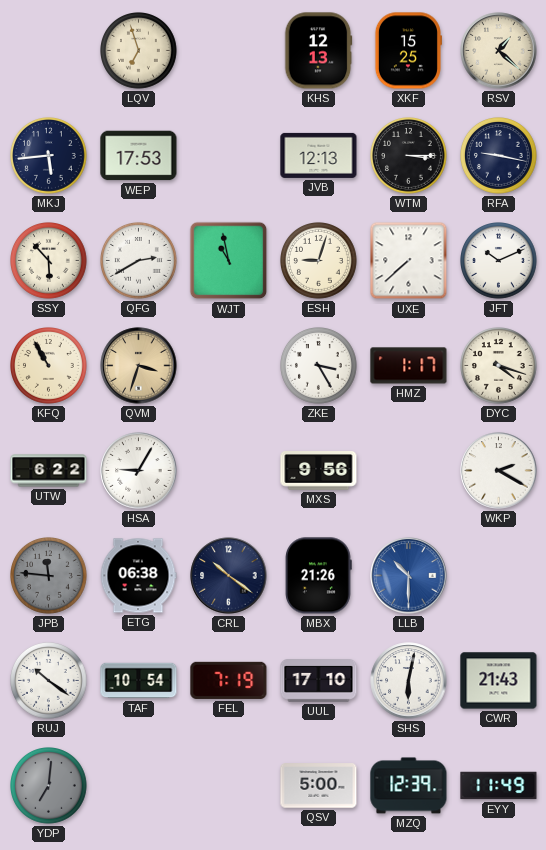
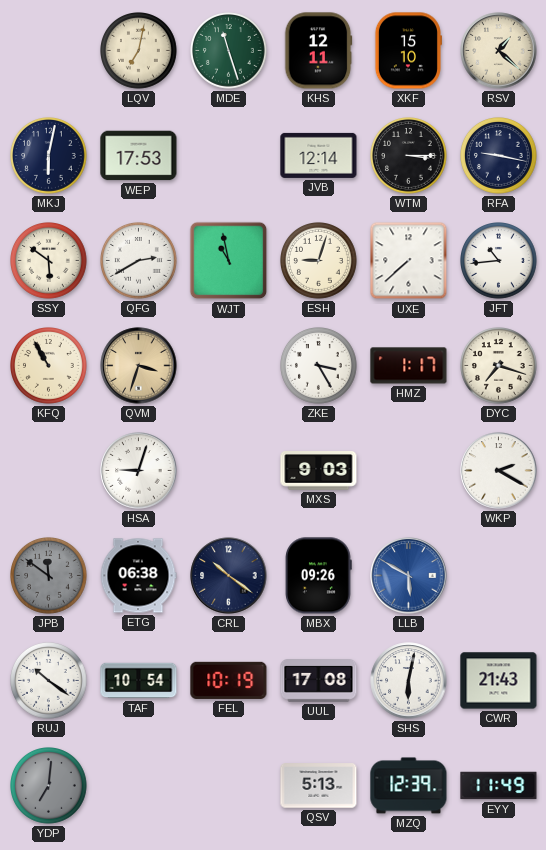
LQV: 6:57 -> 7:02
MDE: none -> 11:27
KHS: 12:13 -> 12:11
XKF: 15:25 -> 15:10
MKJ: 5:44 -> 6:02
JVB: 12:13 -> 12:14
SSY: 5:53 -> 5:51
JFT: 10:11 -> 10:44
DYC: 4:18 -> 7:18
UTW: 6:22 -> none
HSA: 9:05 -> 9:03
MXS: 9:56 -> 9:03
JPB: 11:46 -> 11:51
MBX: 21:26 -> 09:26
LLB: 10:30 -> 5:50
FEL: 7:19 -> 10:19
UUL: 17:10 -> 17:08
QSV: 5:00 -> 5:13
